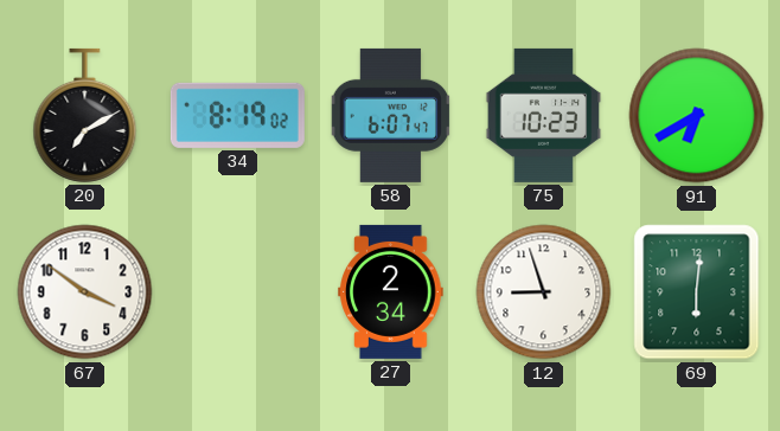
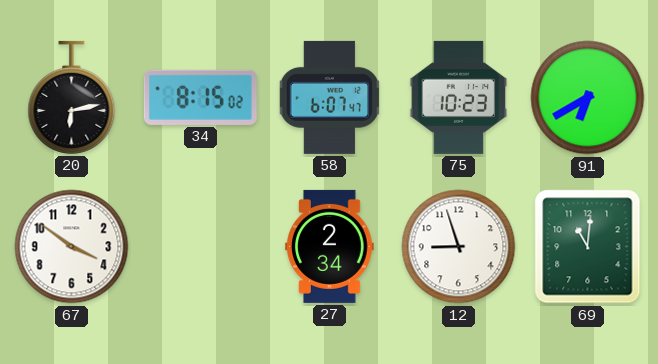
20: 7:10 -> 6:13
34: 8:19 -> 8:15
69: 6:01 -> 11:01
